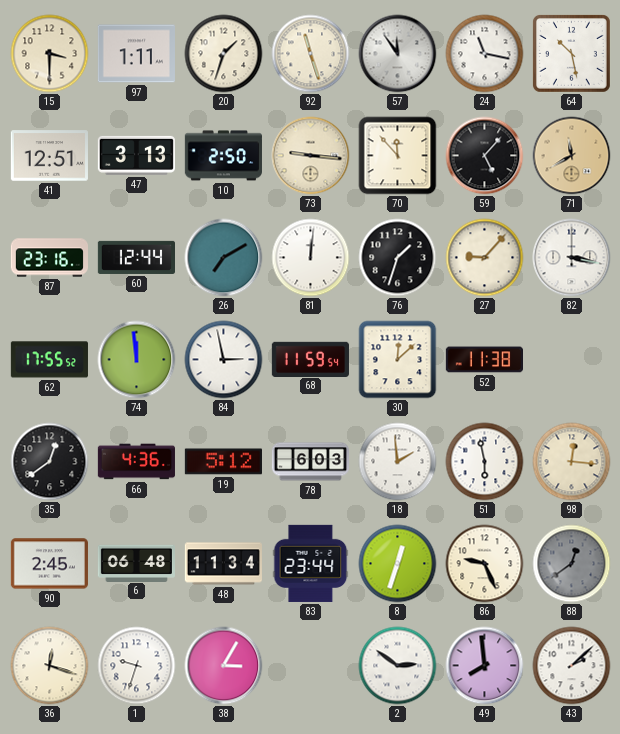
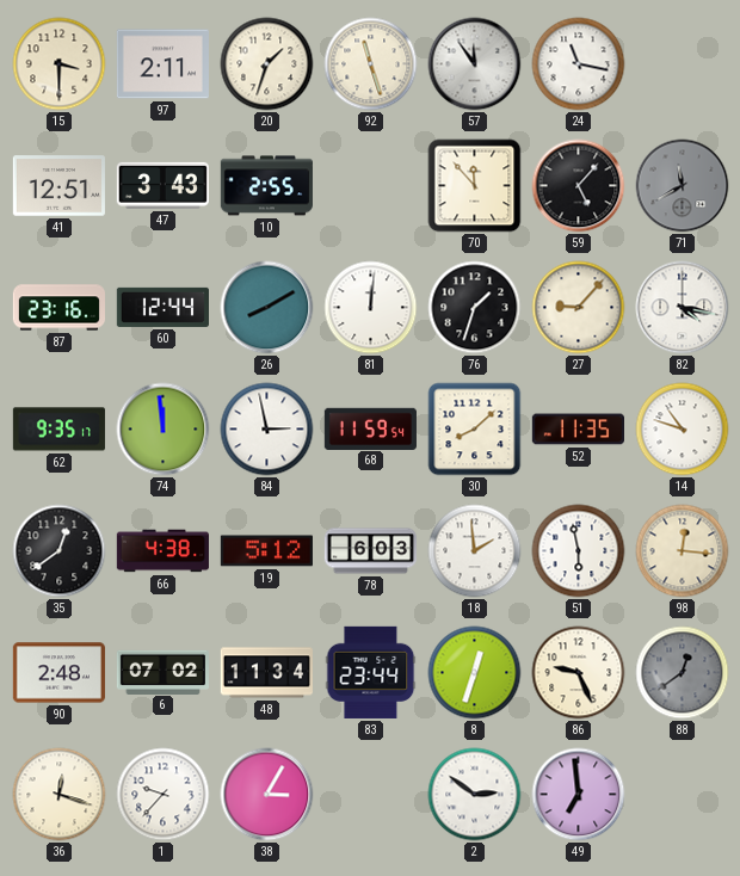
97: 1:11 -> 2:11
64: 10:28 -> none
47: 3:13 -> 3:43
10: 2:50 -> 2:55
73: 9:16 -> none
71 dial: champagne -> grey
26: 7:10 -> 8:10
82: 3:17 -> 4:17
62: 17:55 -> 9:35
30: 12:08 -> 8:08
52: 11:38 -> 11:35
14: none -> 10:48
66: 4:36 -> 4:38
90: 2:45 -> 2:48
6: 06:48 -> 07:02
1: 9:33 -> 9:37
49: 7:59 -> 6:59
43: 2:08 -> none
